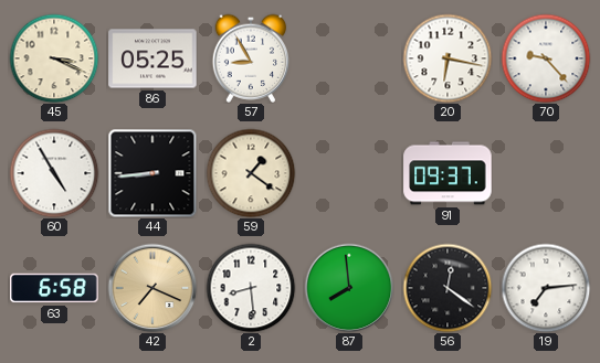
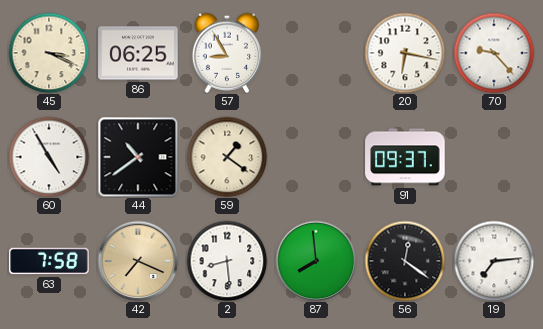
86: 05:25 -> 06:25
44: 8:44 -> 10:39
63: 6:58 -> 7:58
